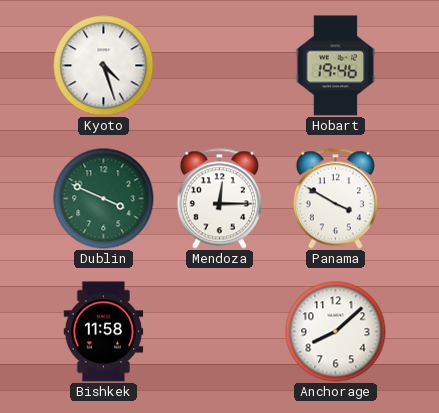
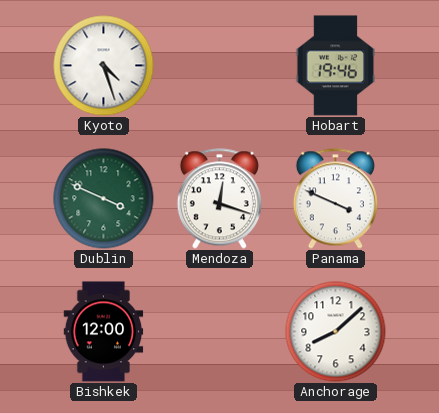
Mendoza: 12:15 -> 12:18
Panama: 3:50 -> 3:49
Bishkek: 11:58 -> 12:00
